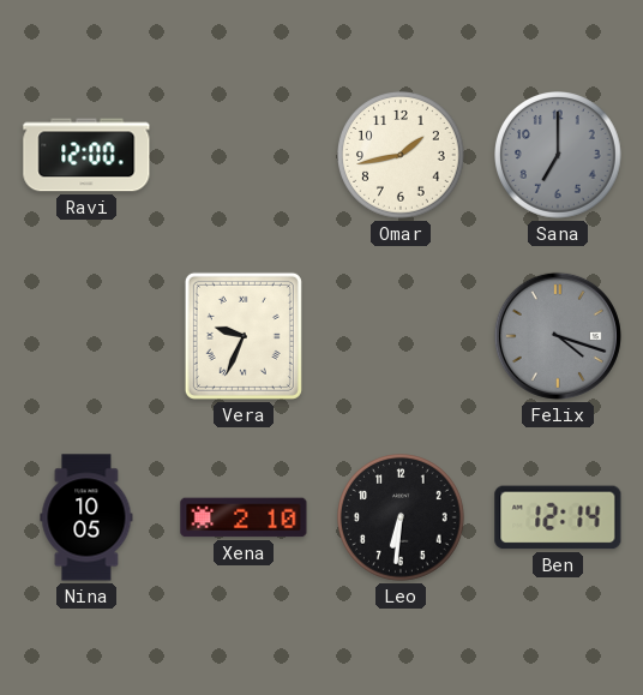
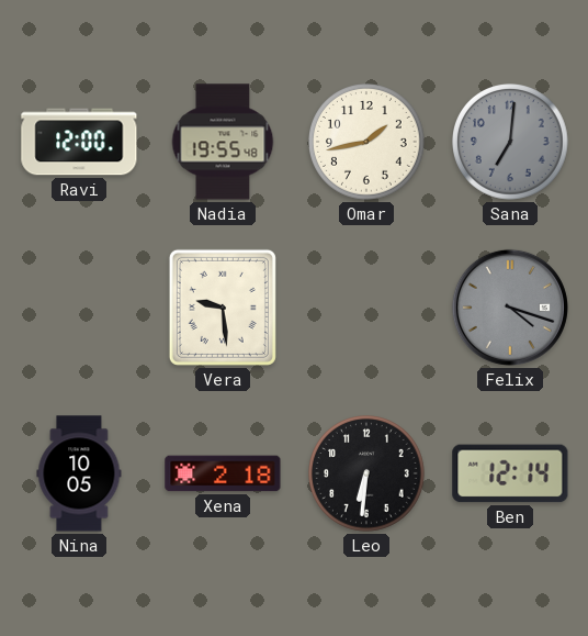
Nadia: none -> 19:55
Sana: 7:00 -> 7:01
Vera: 9:34 -> 9:29
Xena: 2:10 -> 2:18
